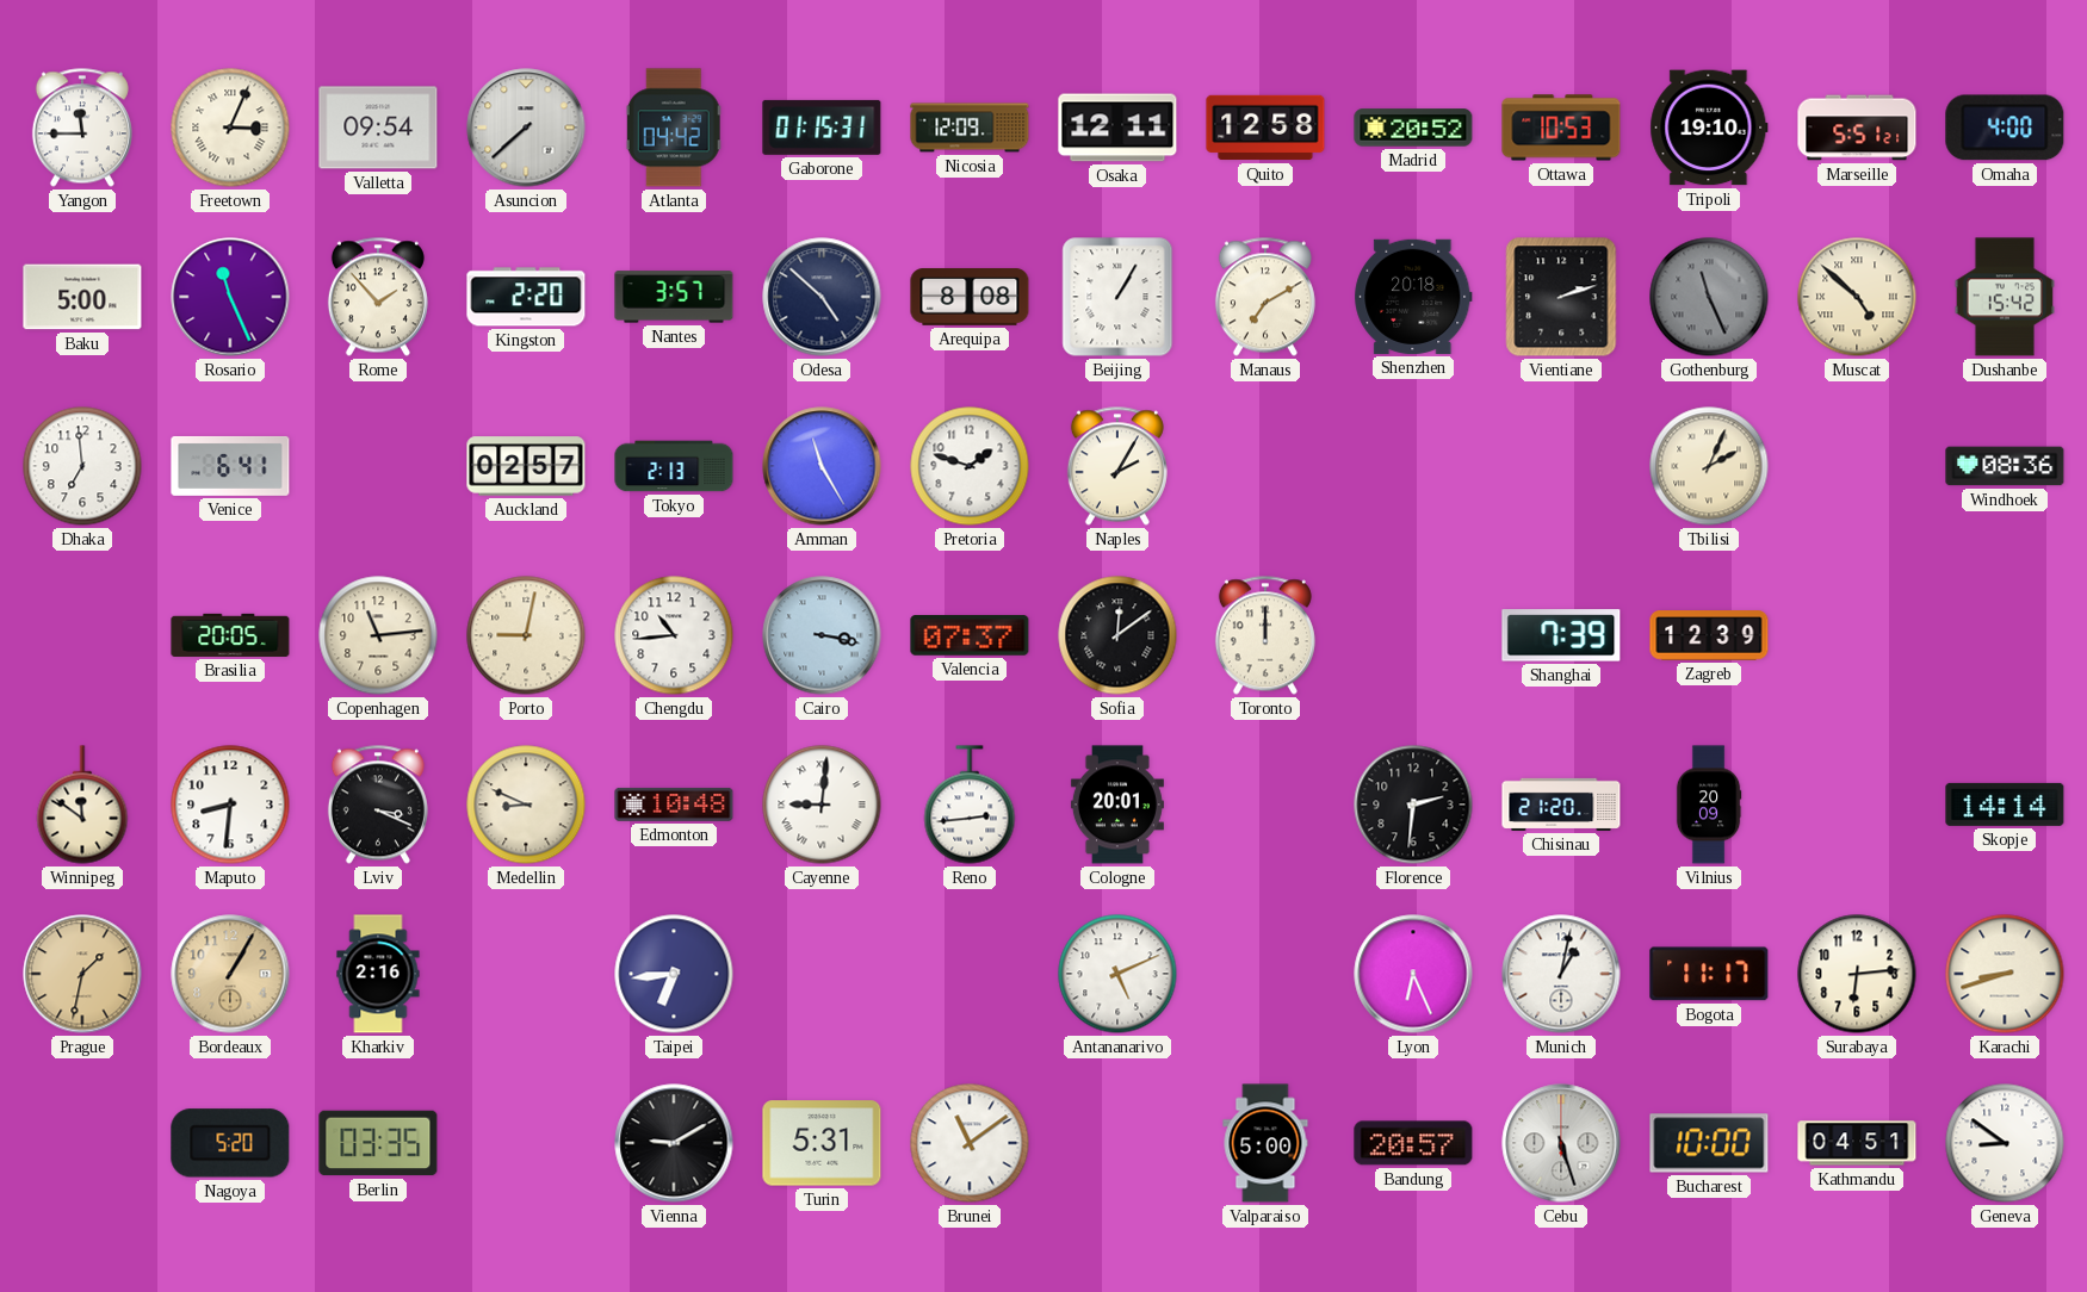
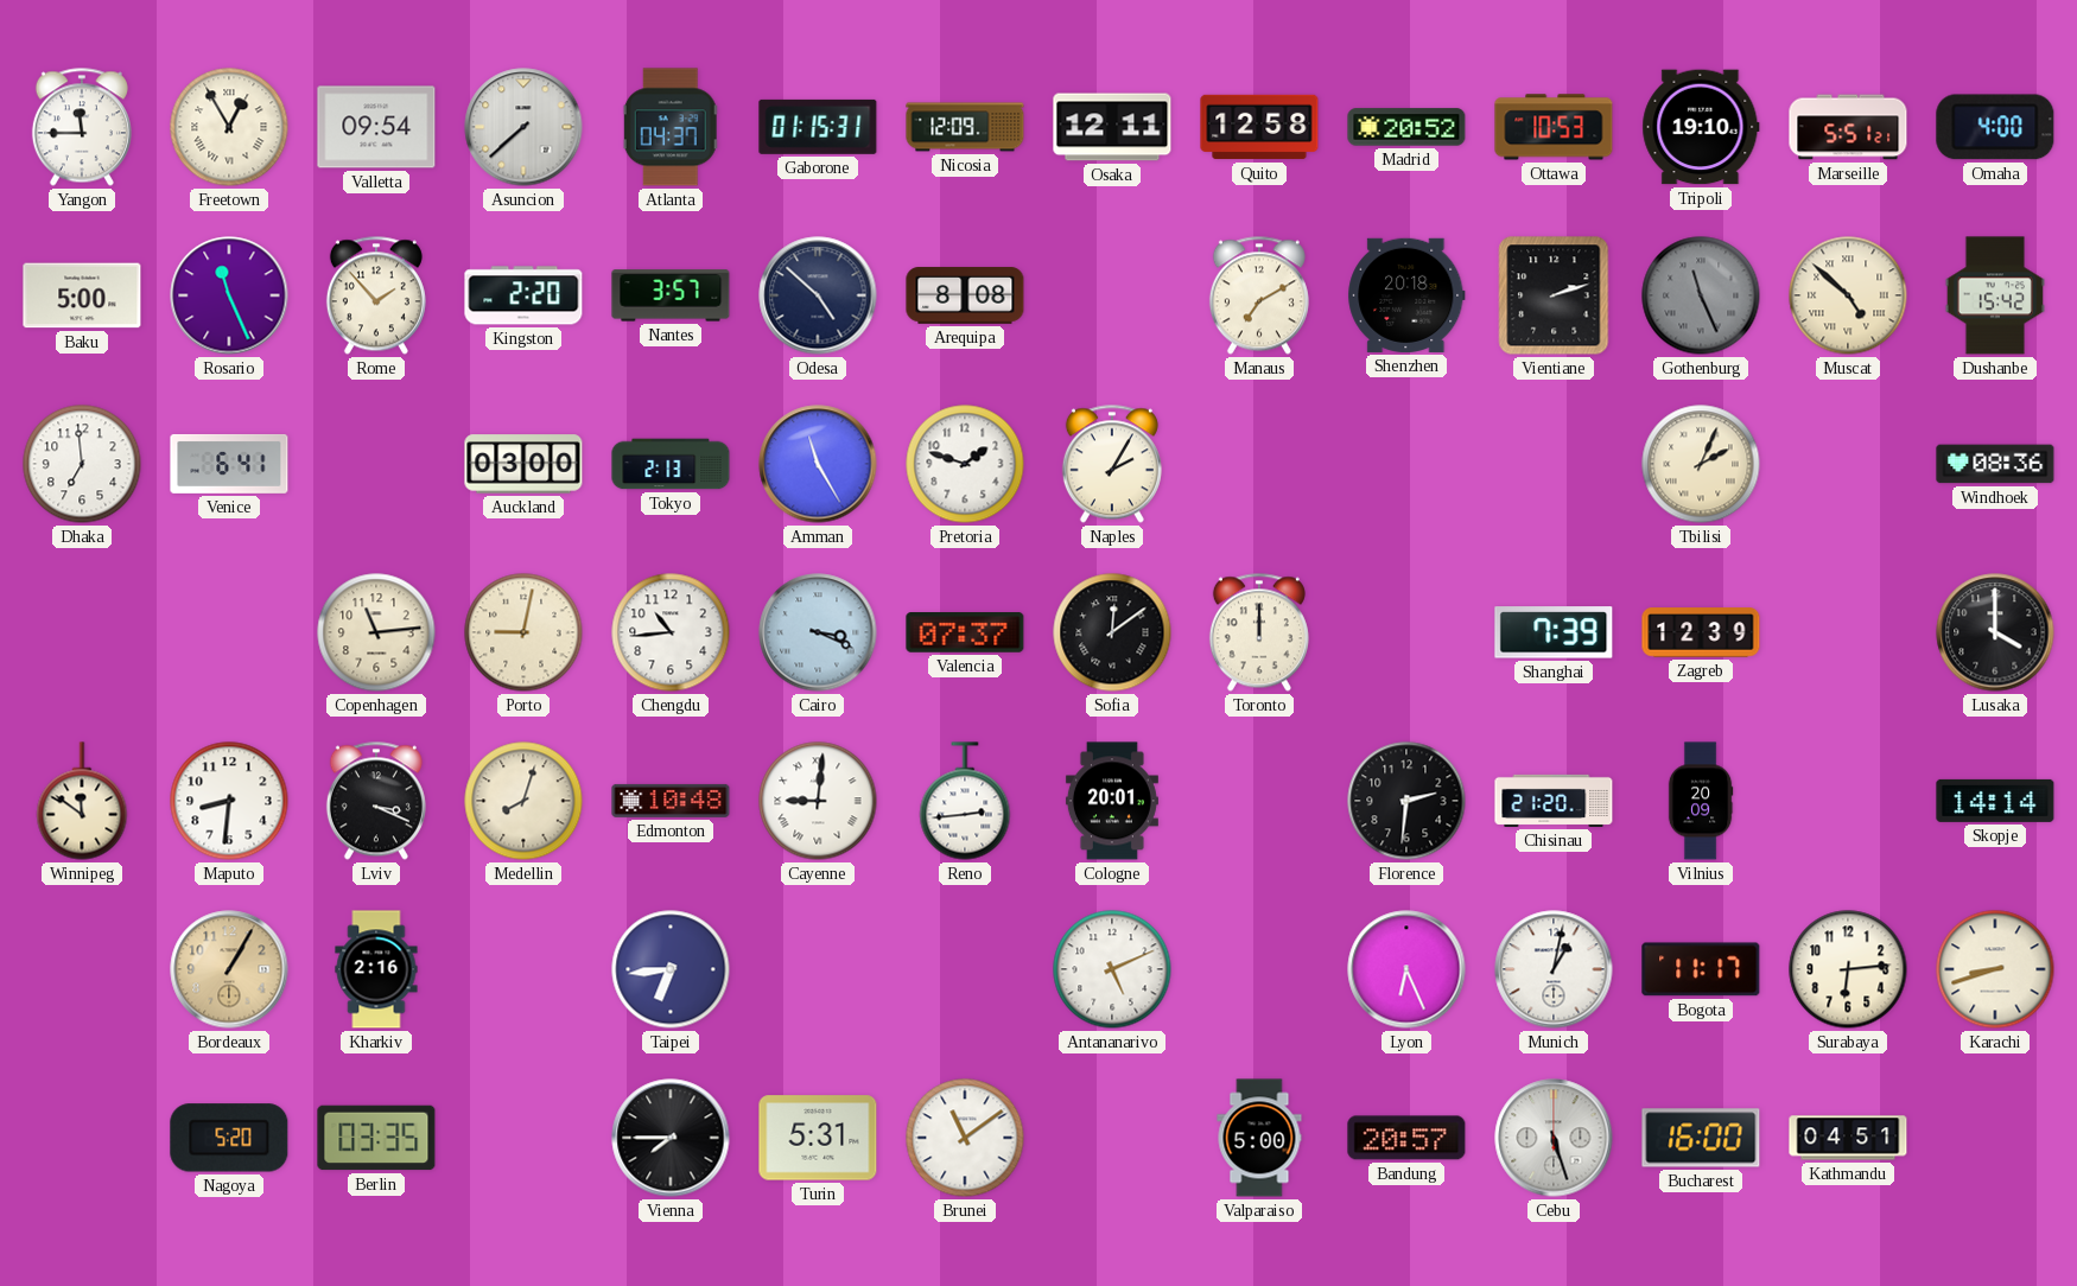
Freetown: 3:04 -> 12:55
Atlanta: 04:42 -> 04:37
Beijing: 1:05 -> none
Auckland: 02:57 -> 03:00
Brasilia: 20:05 -> none
Cairo: 3:17 -> 3:19
Lusaka: none -> 4:00
Medellin: 8:49 -> 8:03
Prague: 1:32 -> none
Vienna: 9:10 -> 7:45
Bucharest: 10:00 -> 16:00
Geneva: 8:51 -> none
